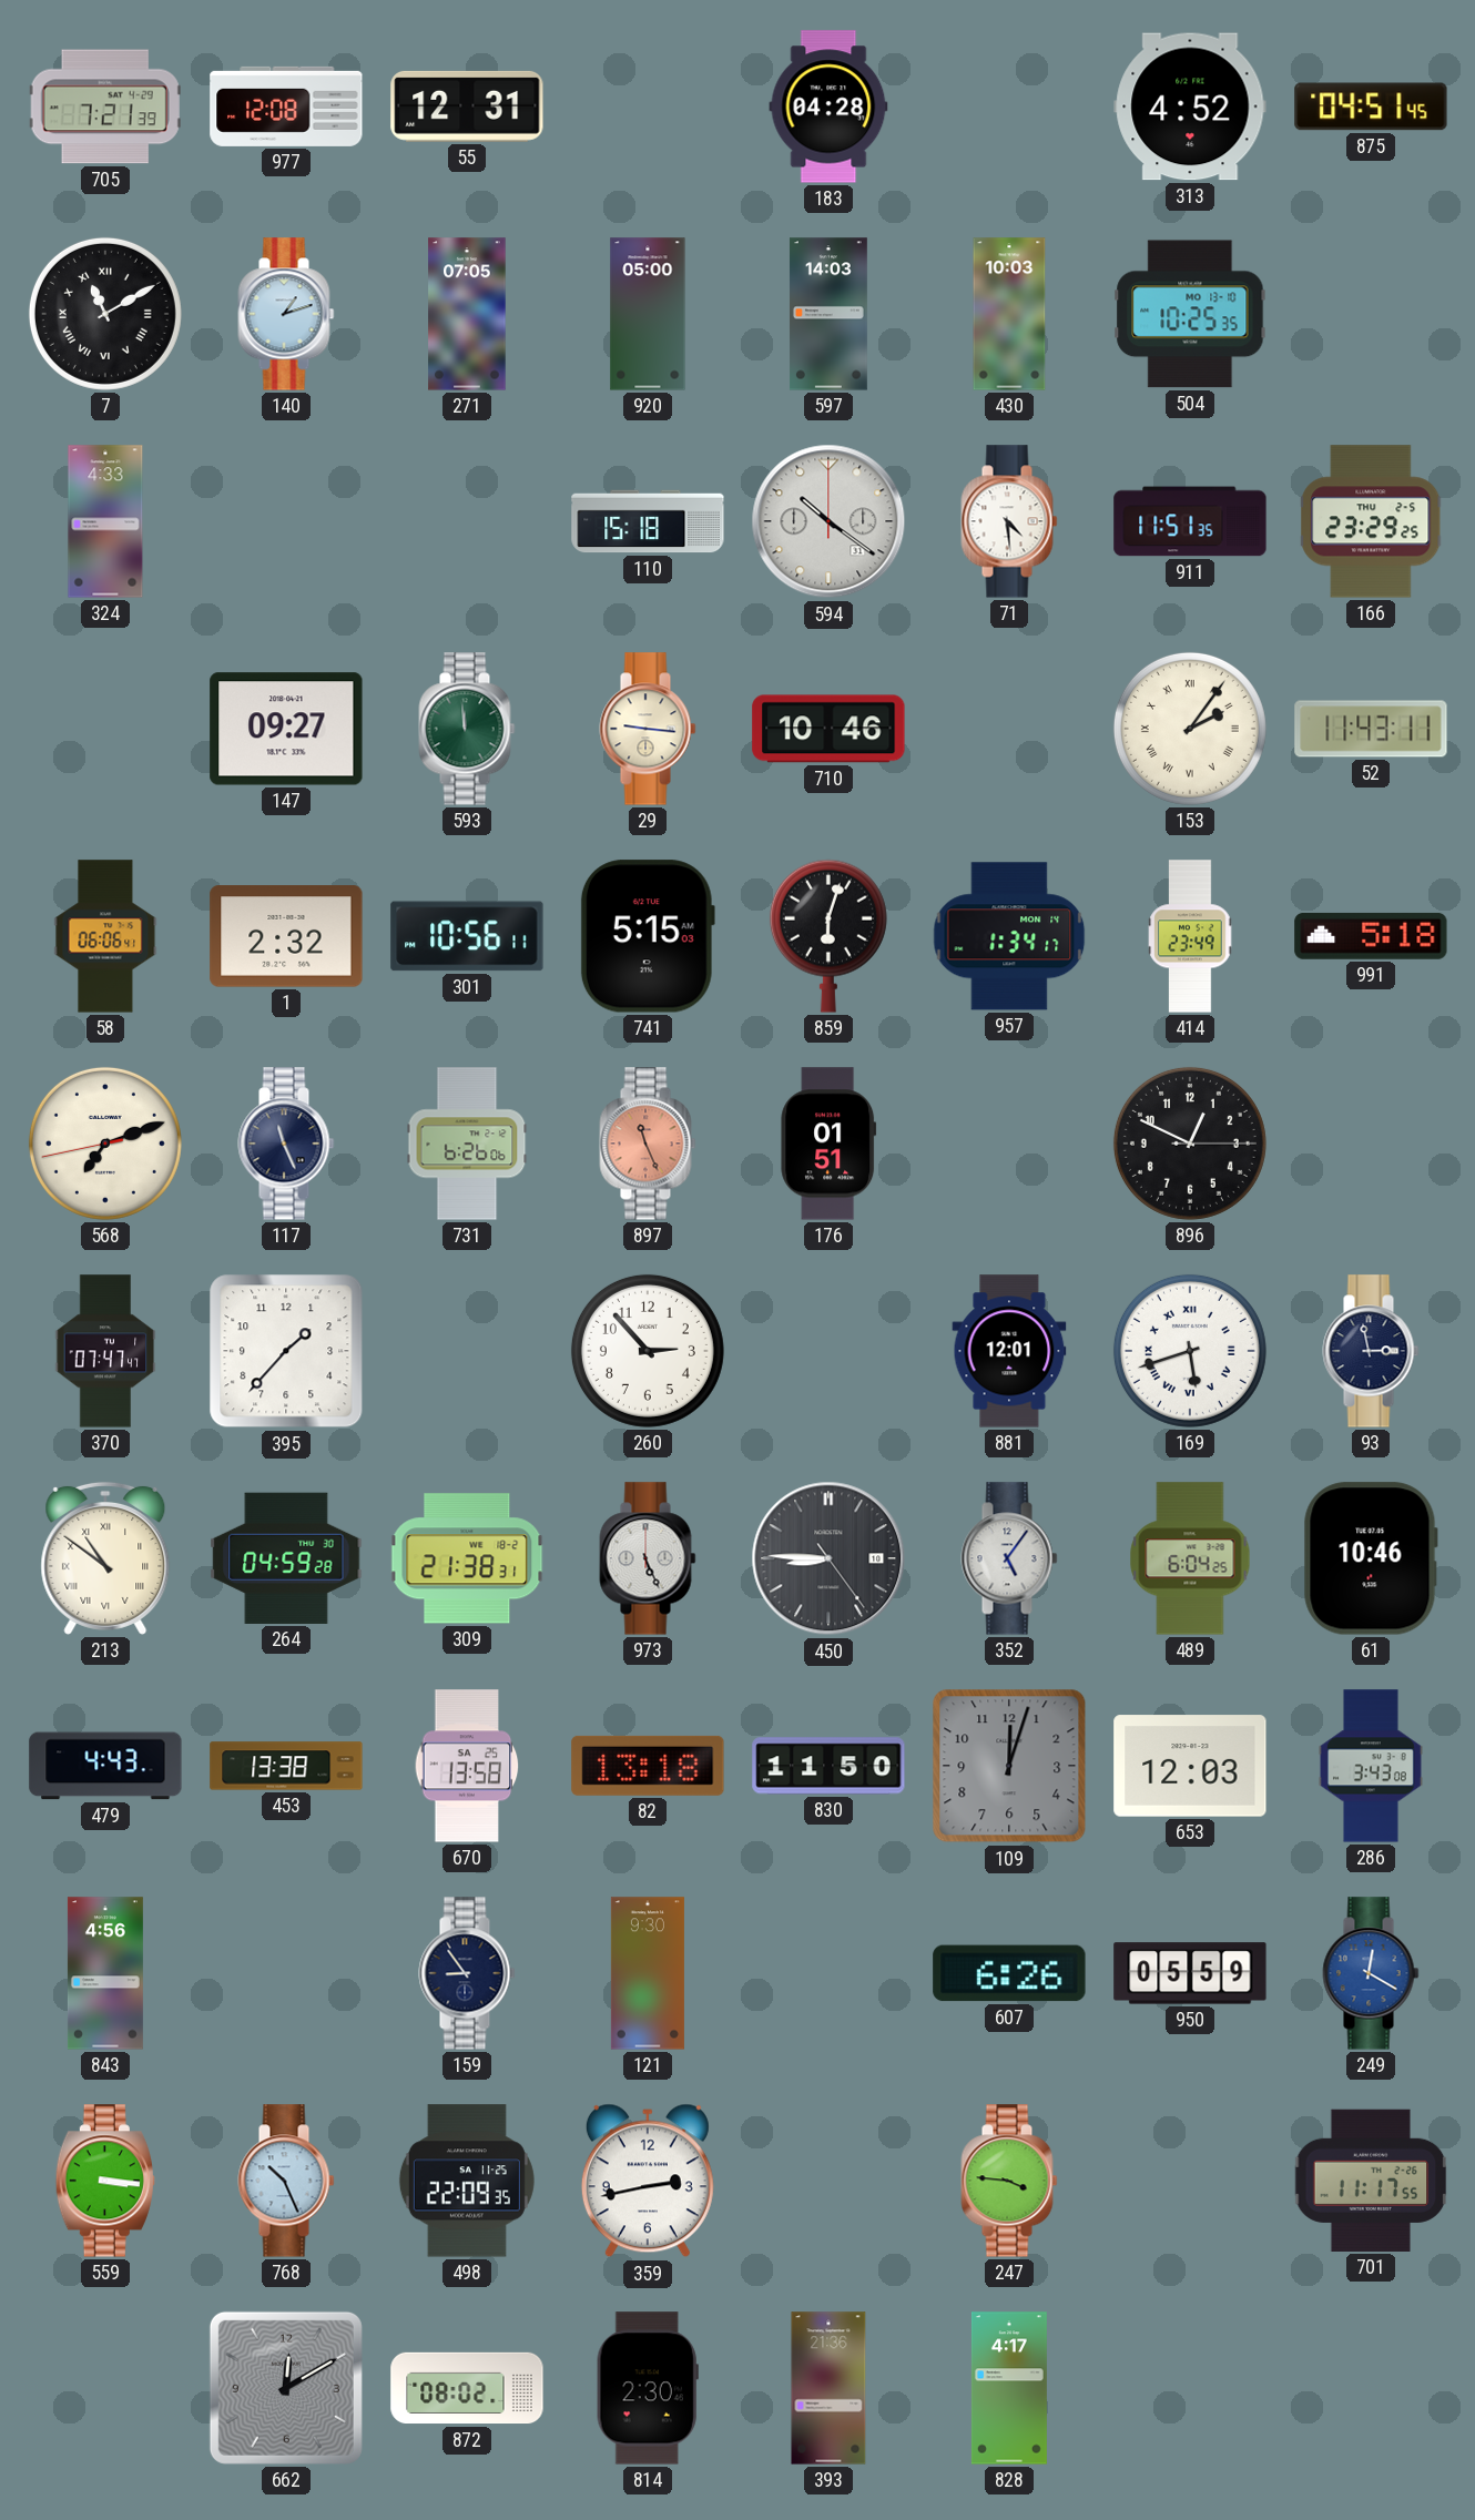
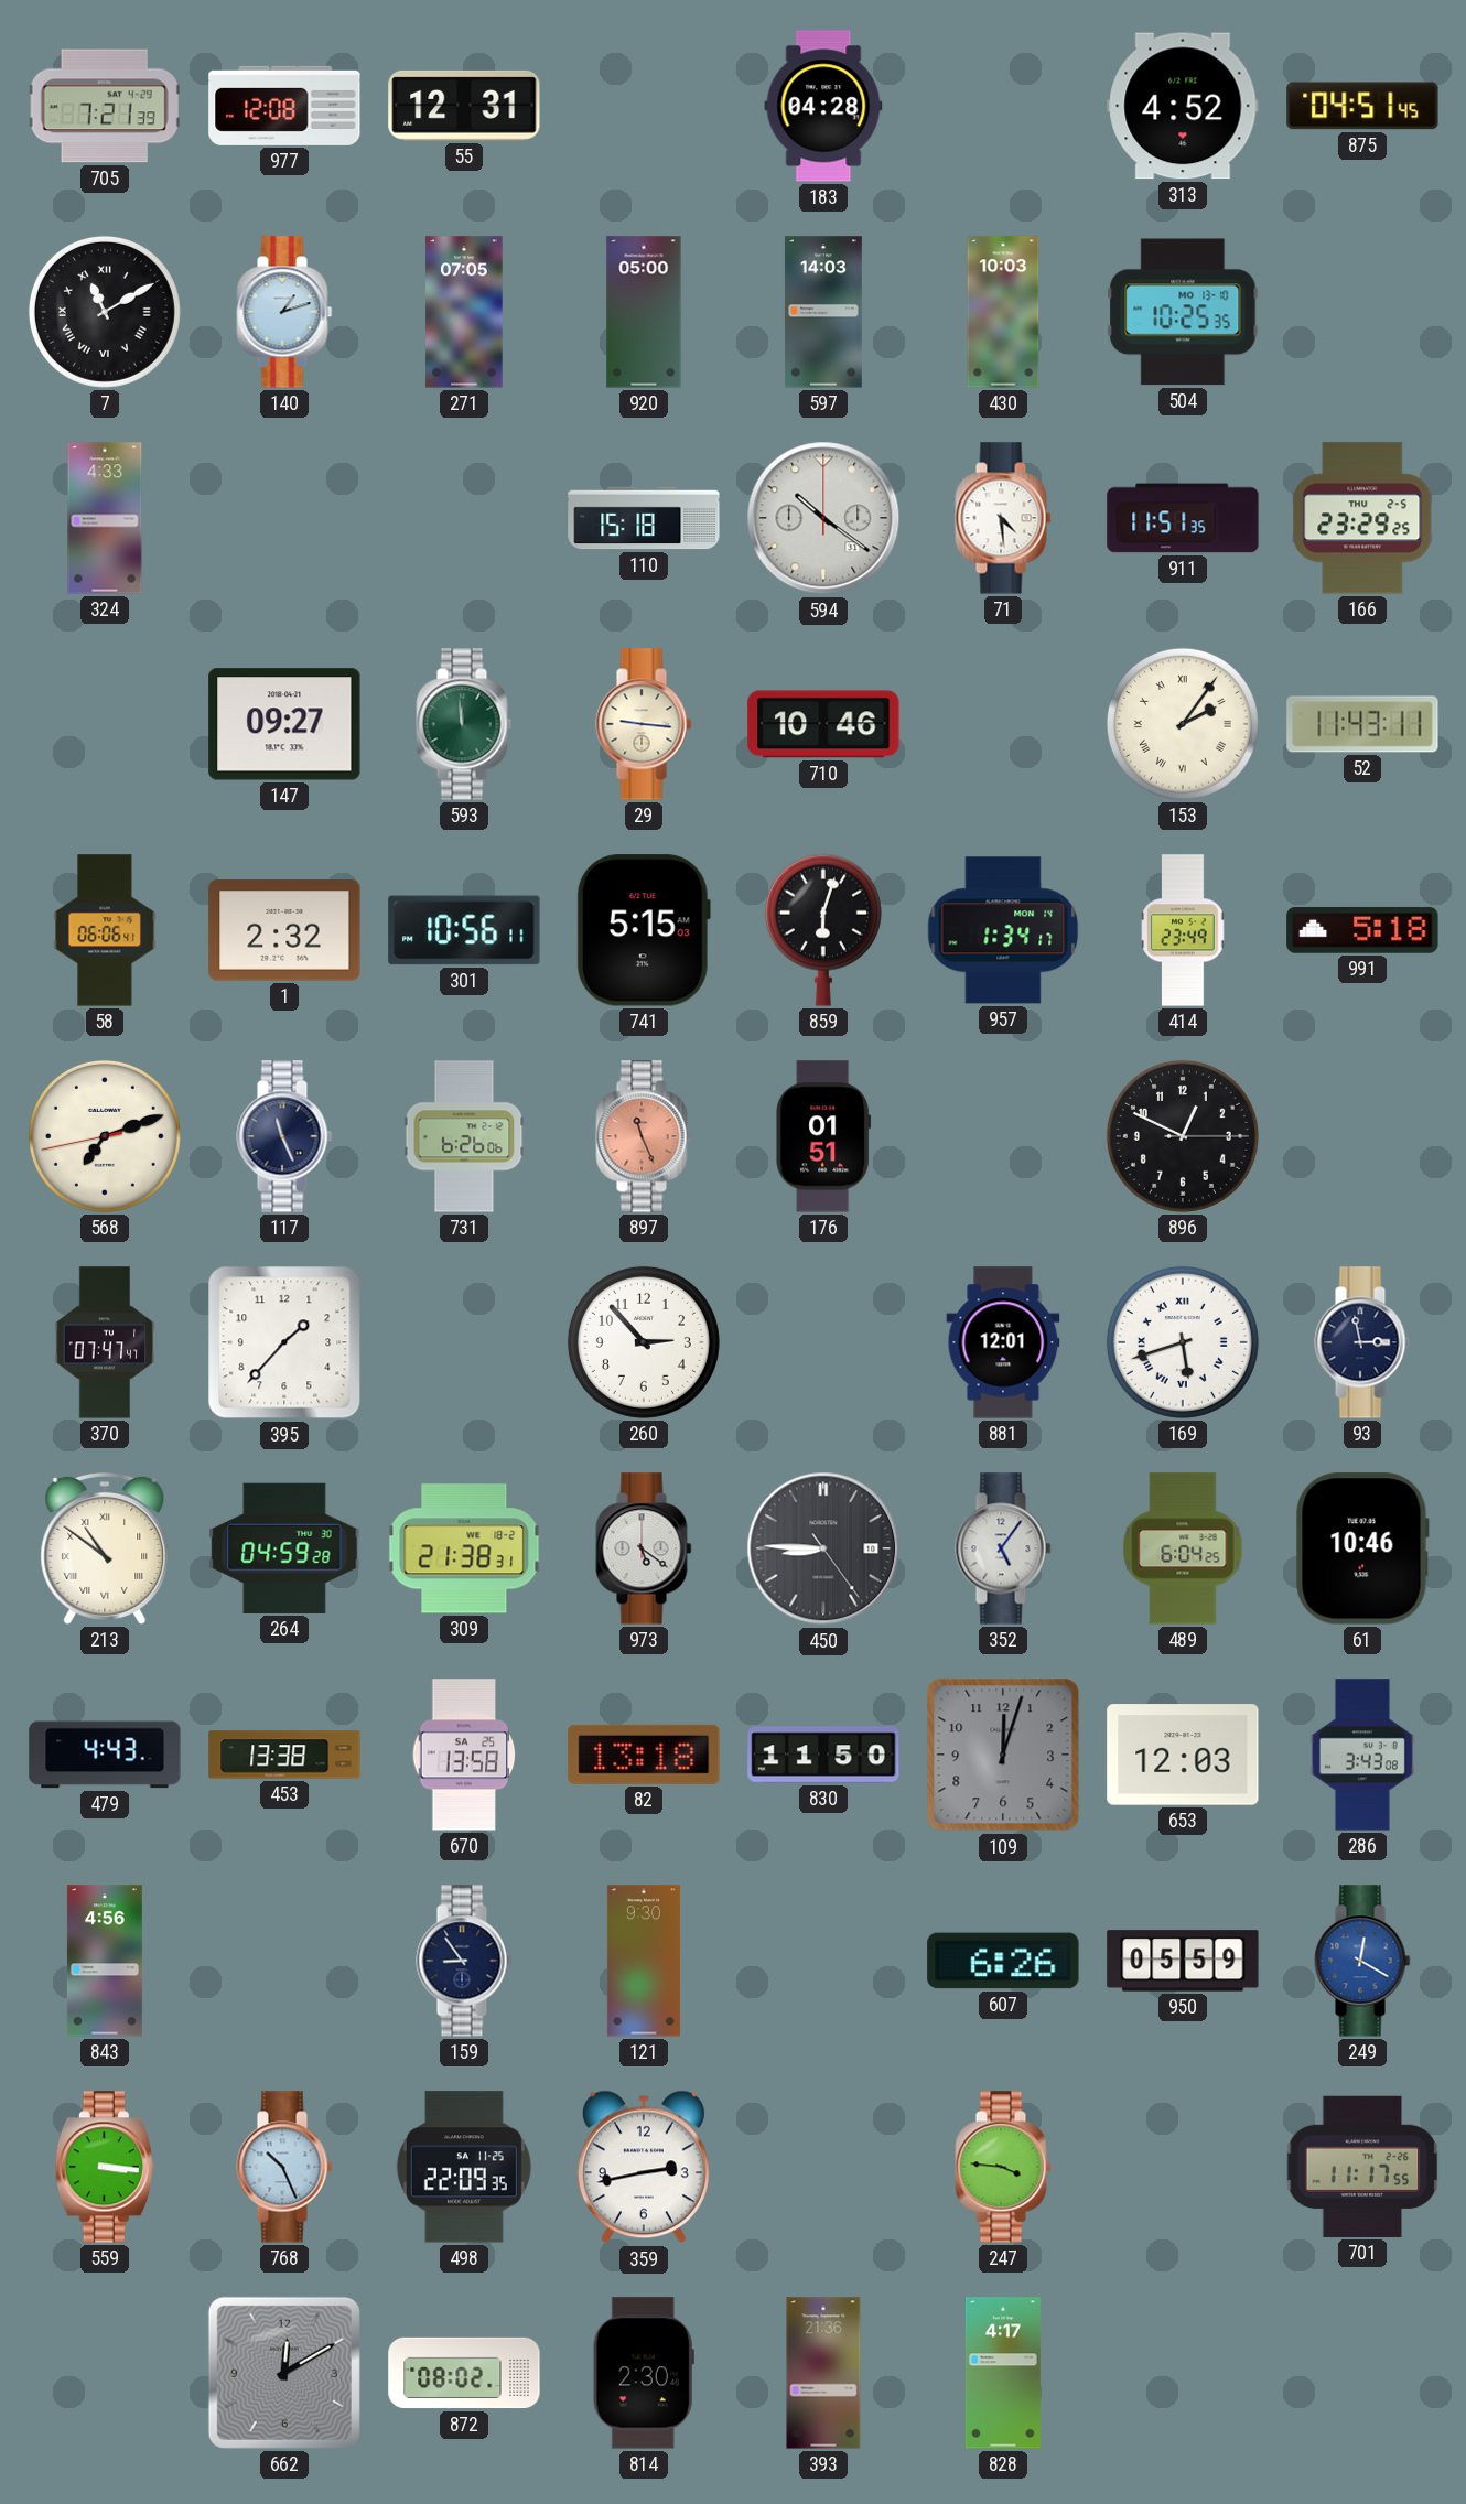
973: 5:26 -> 5:21
